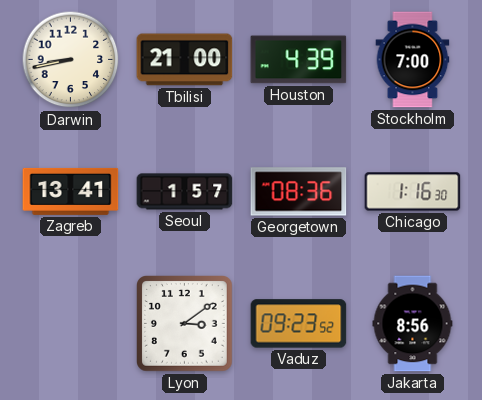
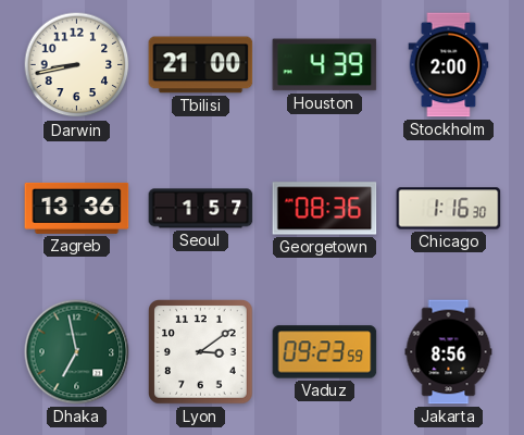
Stockholm: 7:00 -> 2:00
Zagreb: 13:41 -> 13:36
Dhaka: none -> 6:58
Vaduz: 09:23:52 -> 09:23:59
